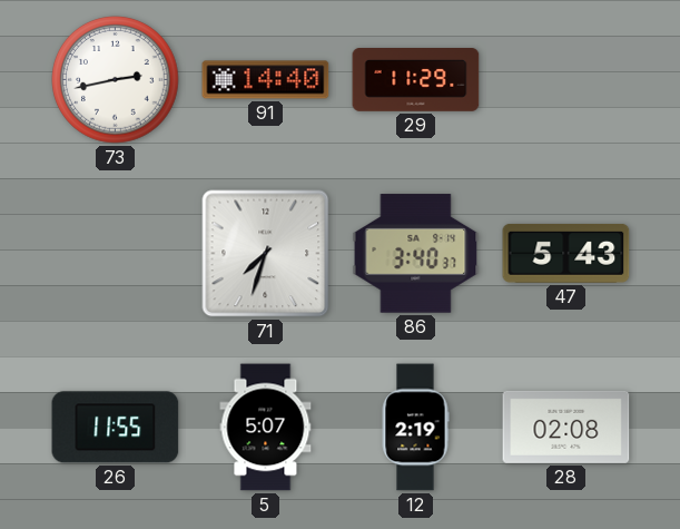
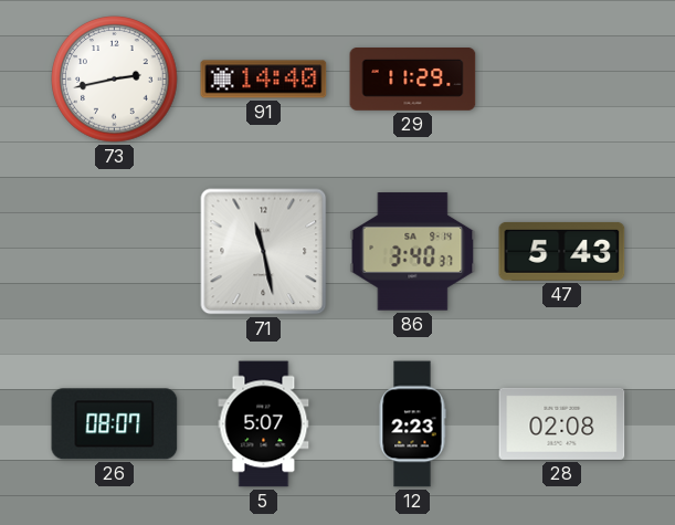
71: 7:33 -> 11:28
26: 11:55 -> 08:07
12: 2:19 -> 2:23
